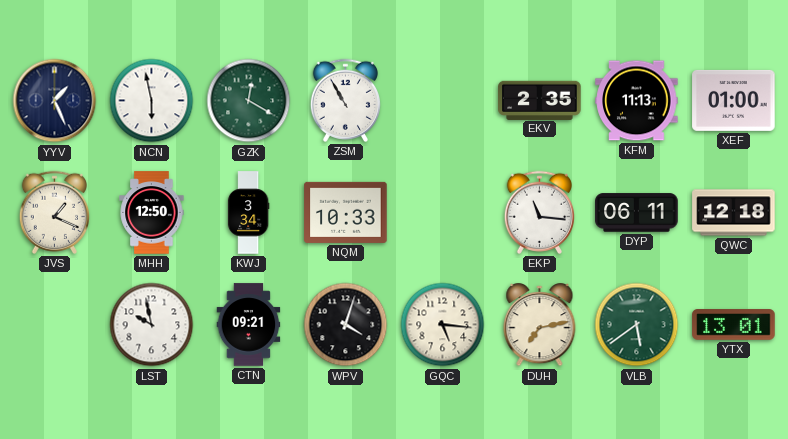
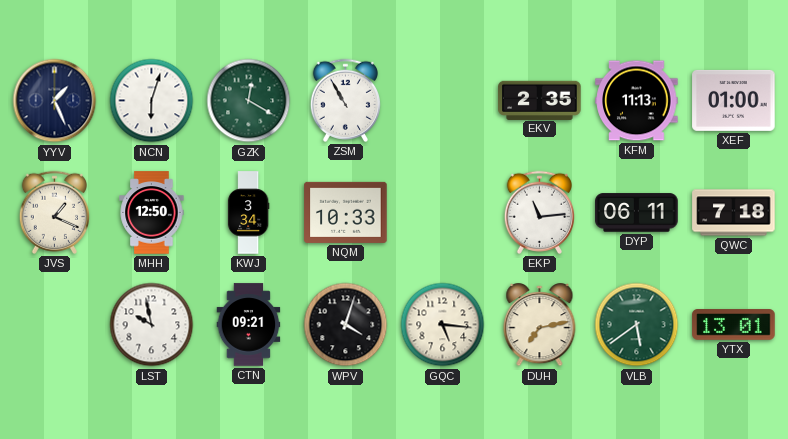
NCN: 5:58 -> 6:03
EKP: 11:16 -> 11:14
QWC: 12:18 -> 7:18
